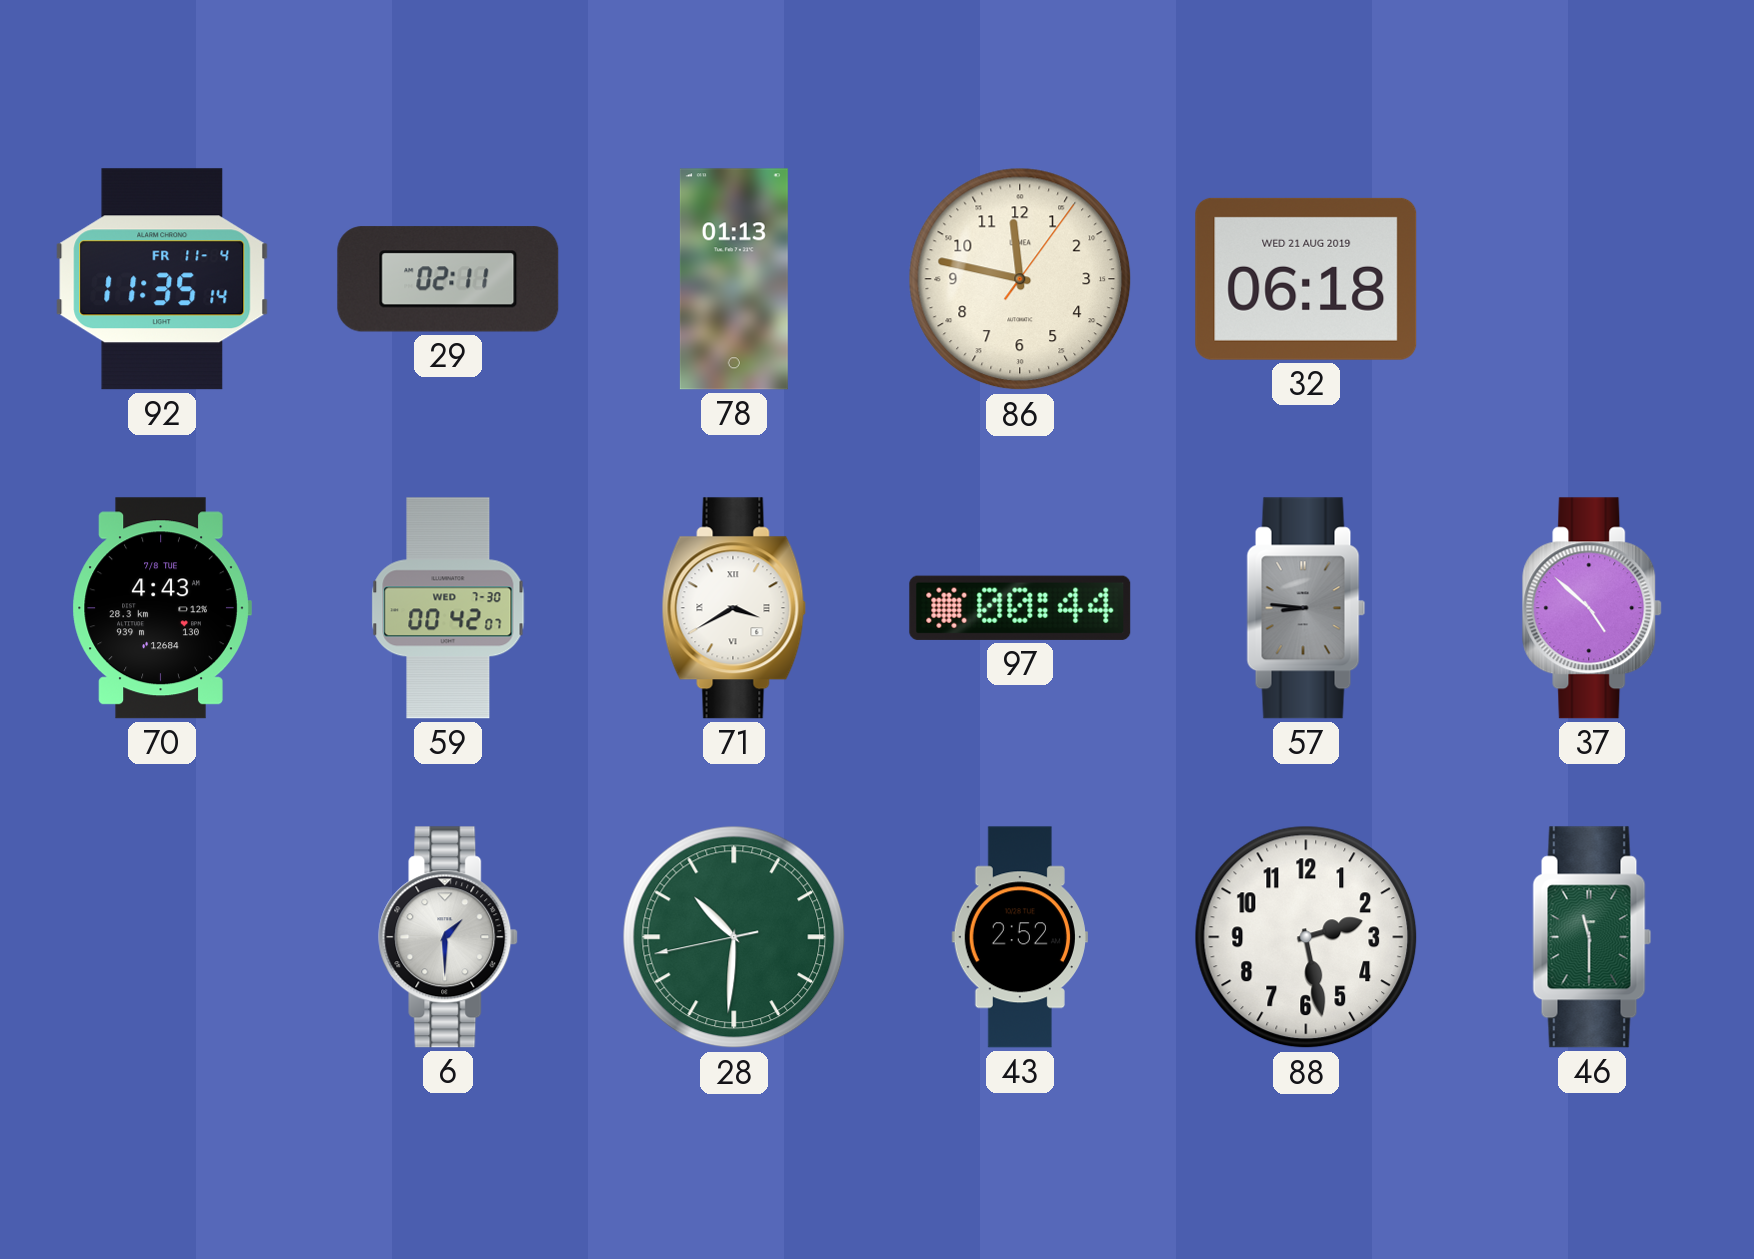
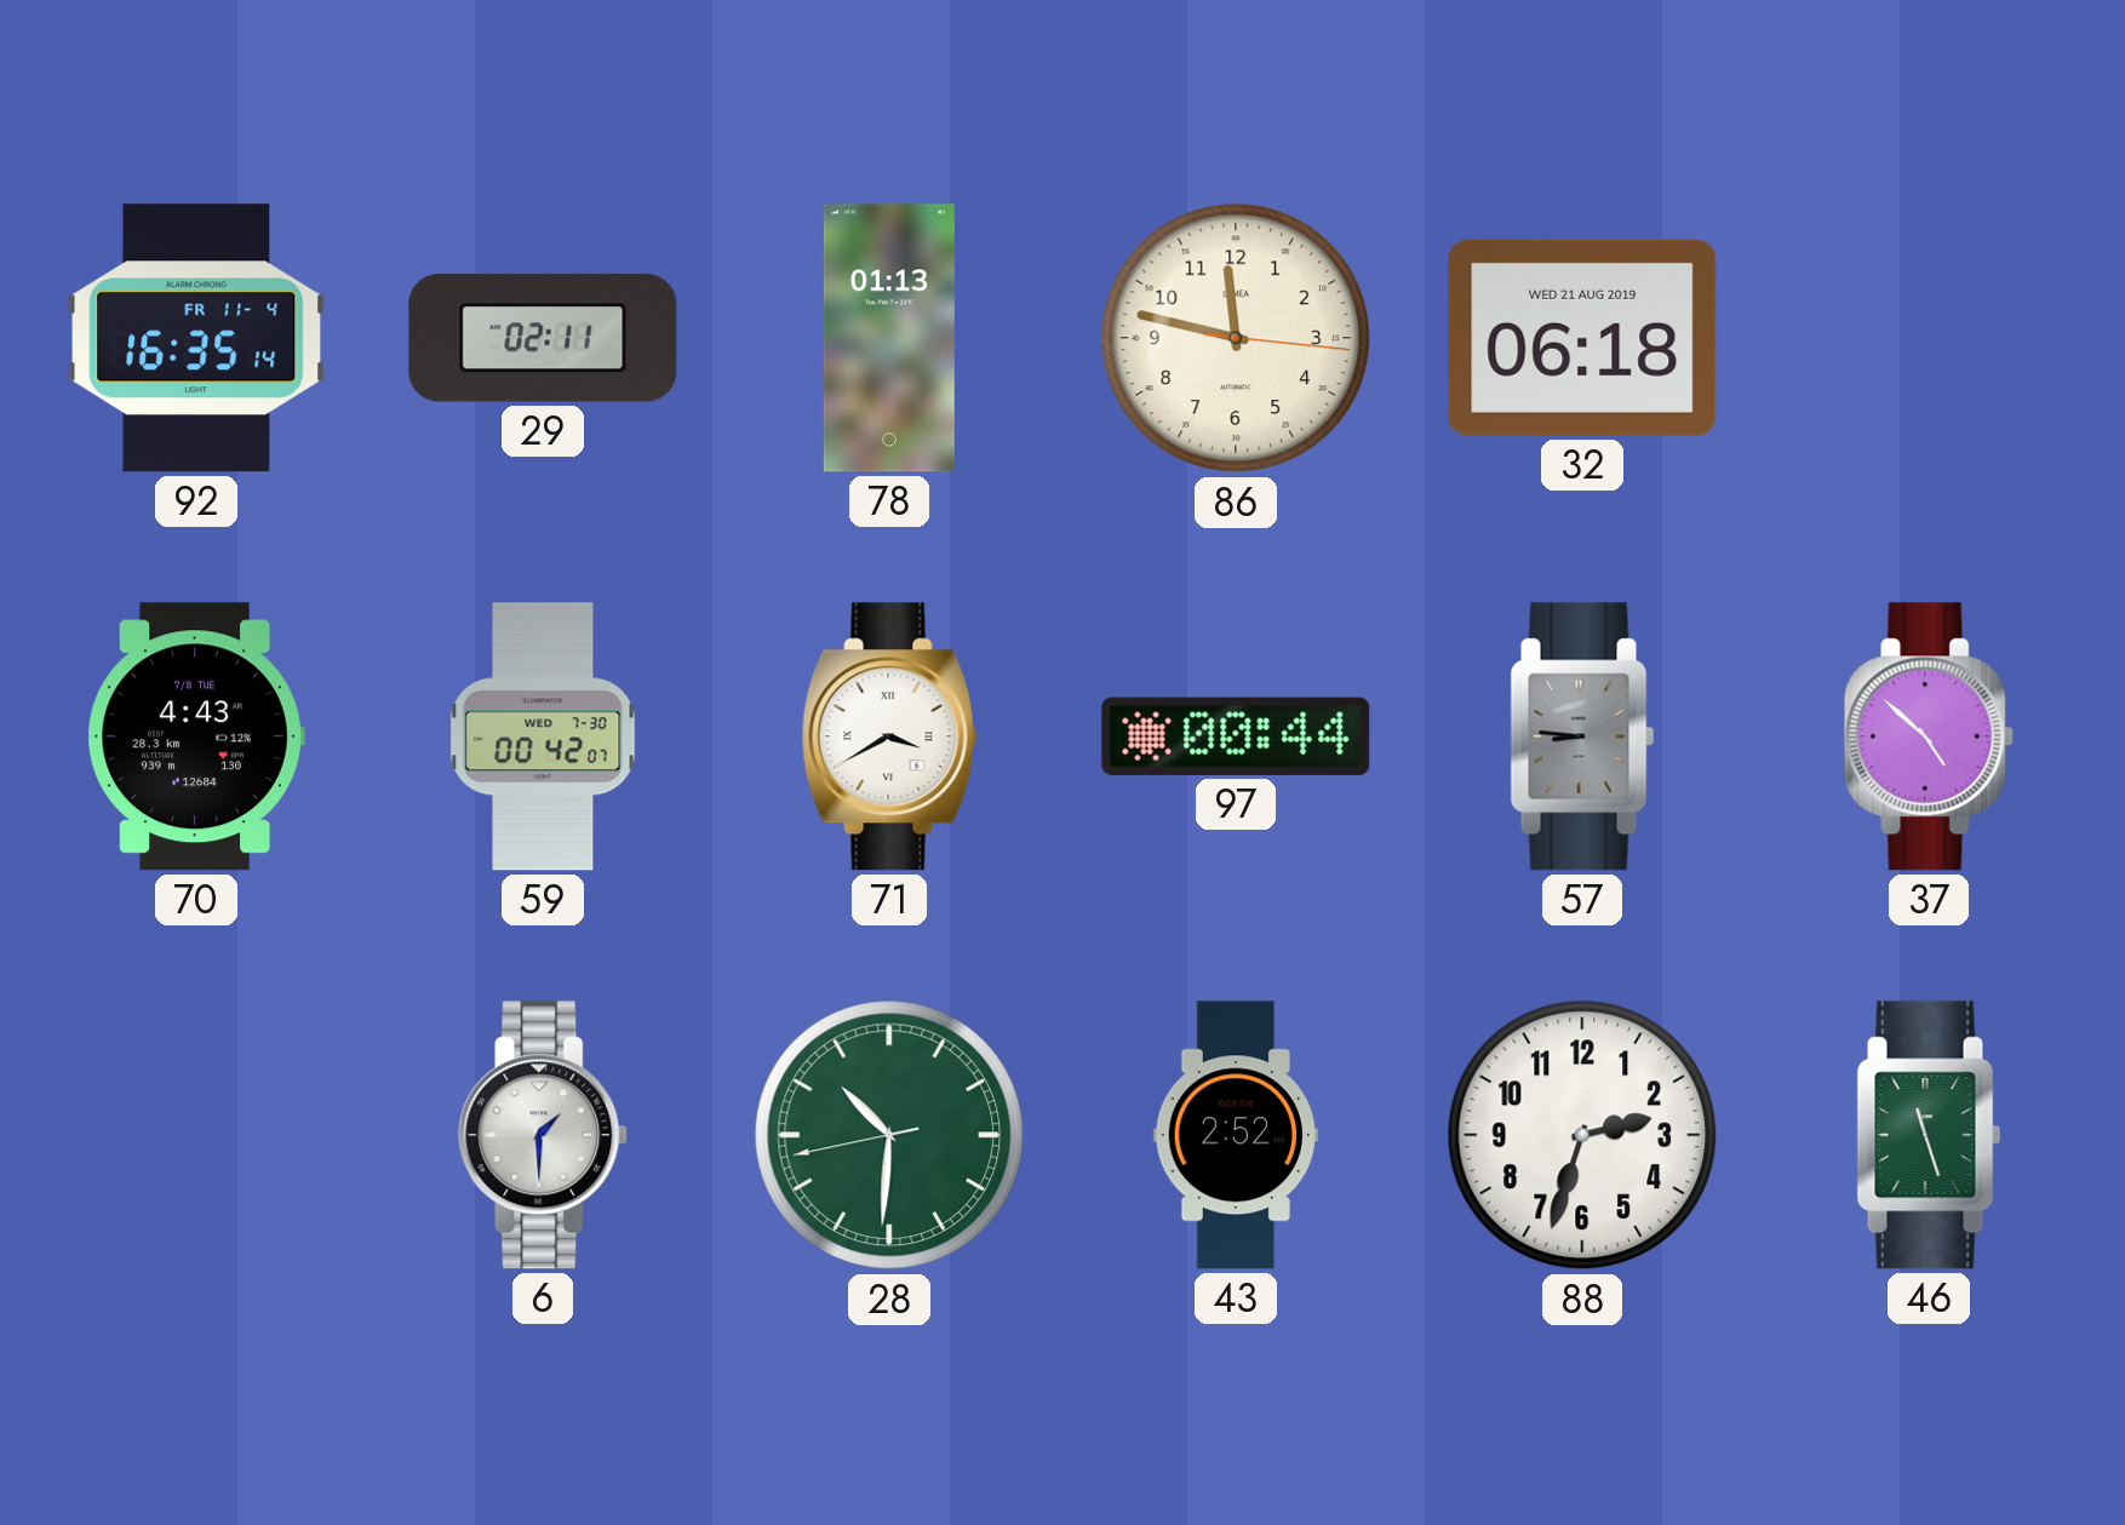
92: 11:35 -> 16:35
86: 11:47:06 -> 11:47:16
88: 2:28 -> 2:33
46: 11:30 -> 11:27
